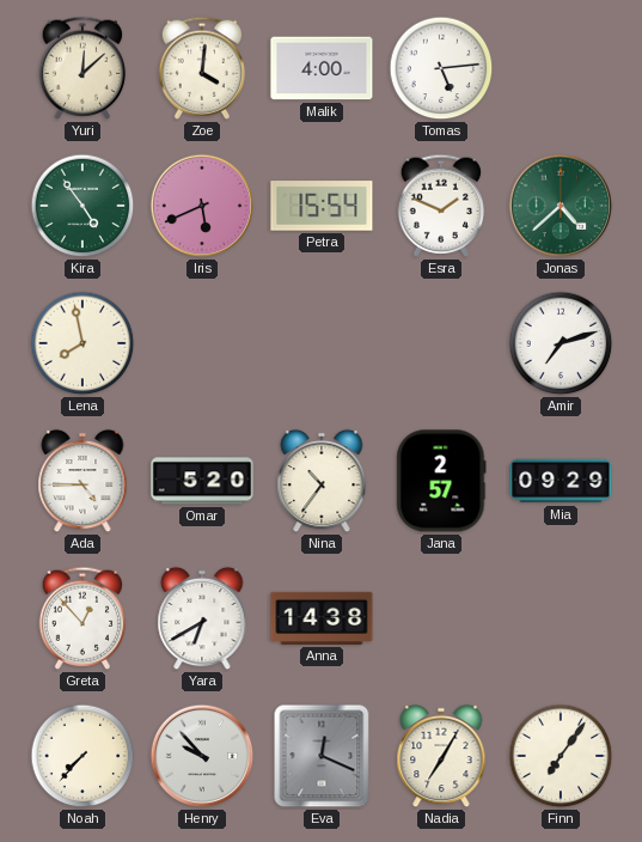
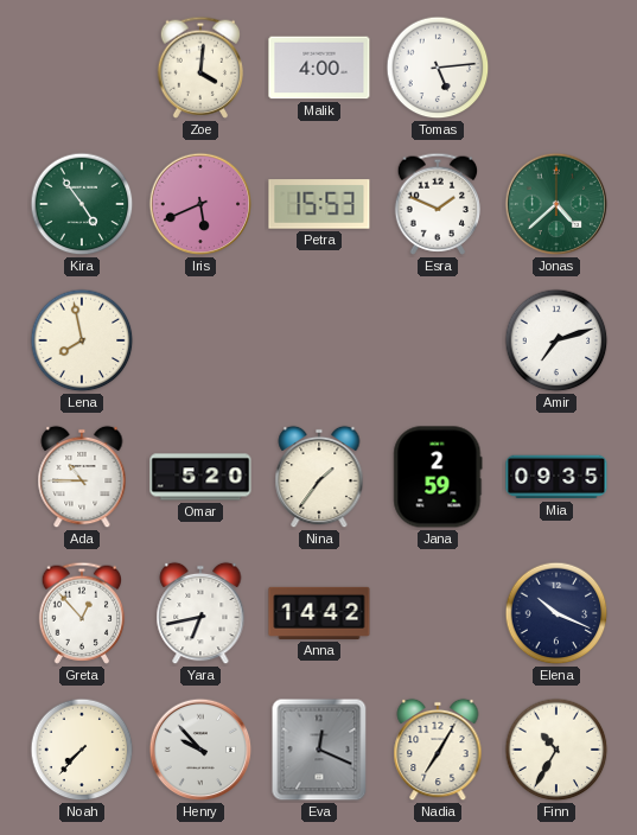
Yuri: 12:08 -> none
Petra: 15:54 -> 15:53
Ada: 4:45 -> 10:45
Nina: 10:36 -> 1:36
Jana: 2:57 -> 2:59
Mia: 09:29 -> 09:35
Yara: 6:40 -> 6:43
Anna: 14:38 -> 14:42
Elena: none -> 10:19
Finn: 7:06 -> 10:35
